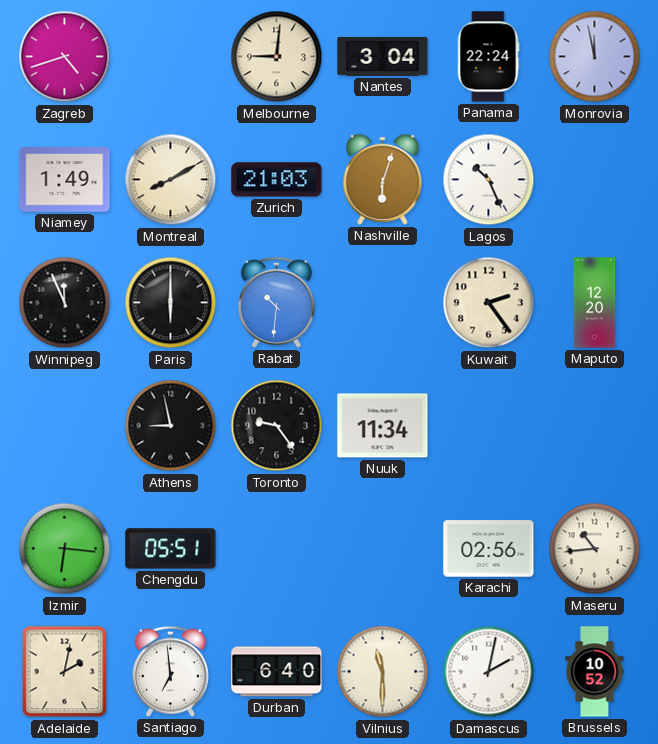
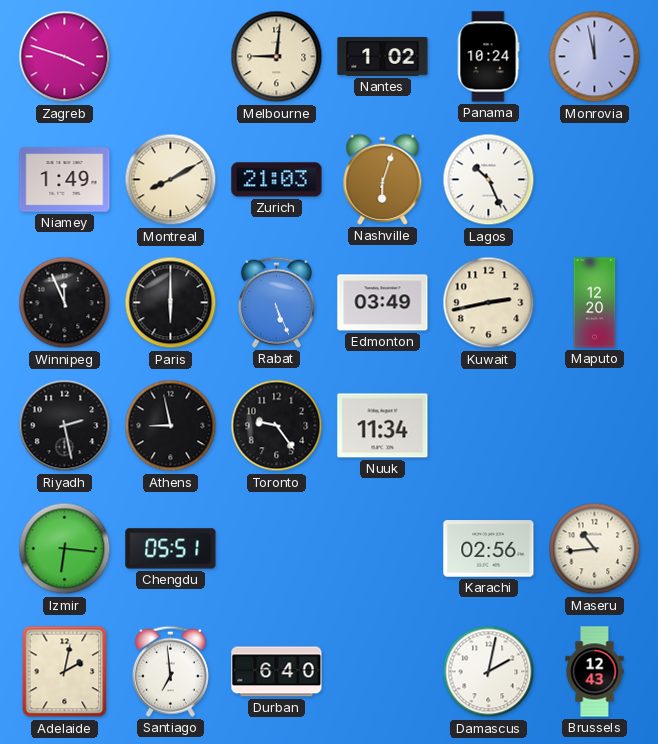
Zagreb: 4:42 -> 3:48
Nantes: 3:04 -> 1:02
Panama: 22:24 -> 10:24
Rabat: 10:31 -> 5:26
Edmonton: none -> 03:49
Kuwait: 2:24 -> 2:43
Riyadh: none -> 2:28
Vilnius: 11:30 -> none
Brussels: 10:52 -> 12:43
